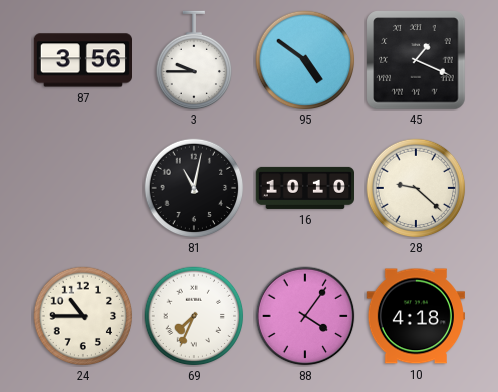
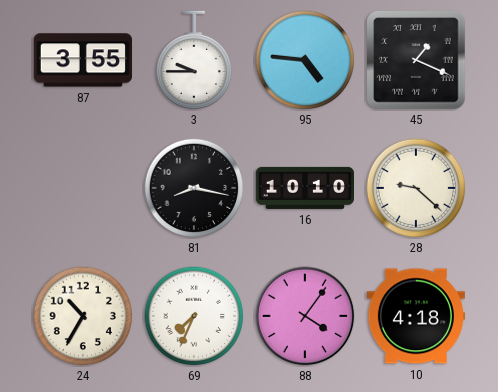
87: 3:56 -> 3:55
95: 4:51 -> 4:46
81: 11:02 -> 8:17
24: 10:45 -> 10:35
